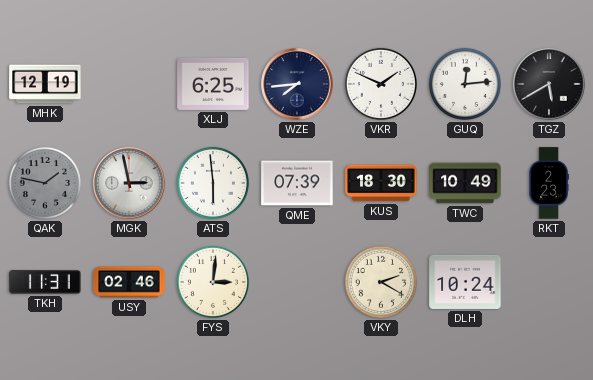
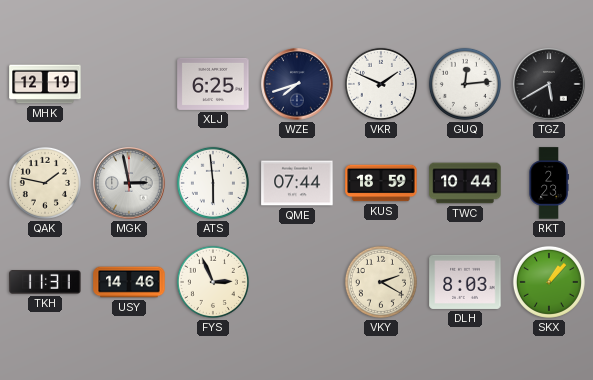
WZE: 7:44 -> 7:42
QAK dial: grey -> cream
QME: 07:39 -> 07:44
KUS: 18:30 -> 18:59
TWC: 10:49 -> 10:44
USY: 02:46 -> 14:46
FYS: 3:01 -> 2:56
DLH: 10:24 -> 8:03
SKX: none -> 1:07
